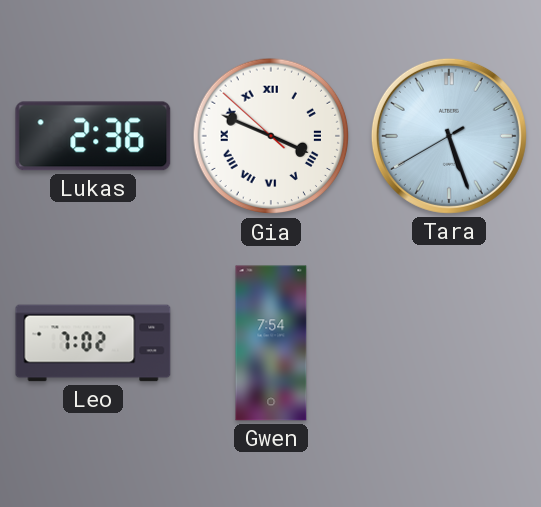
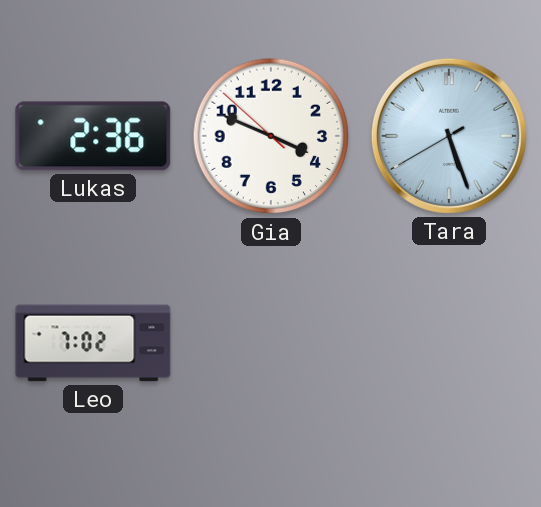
Gia numerals: Roman -> Arabic
Gwen: 7:54 -> none
